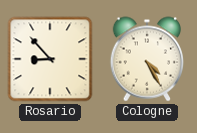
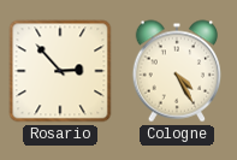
Rosario: 8:53 -> 2:53
